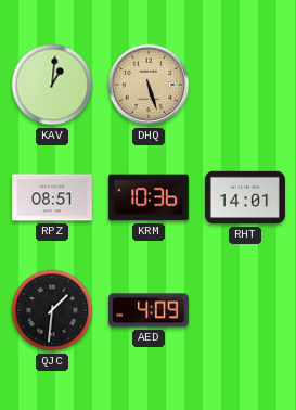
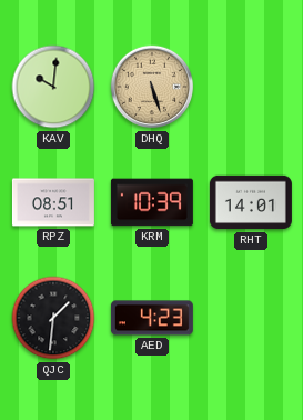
KAV: 1:01 -> 10:01
KRM: 10:36 -> 10:39
AED: 4:09 -> 4:23
